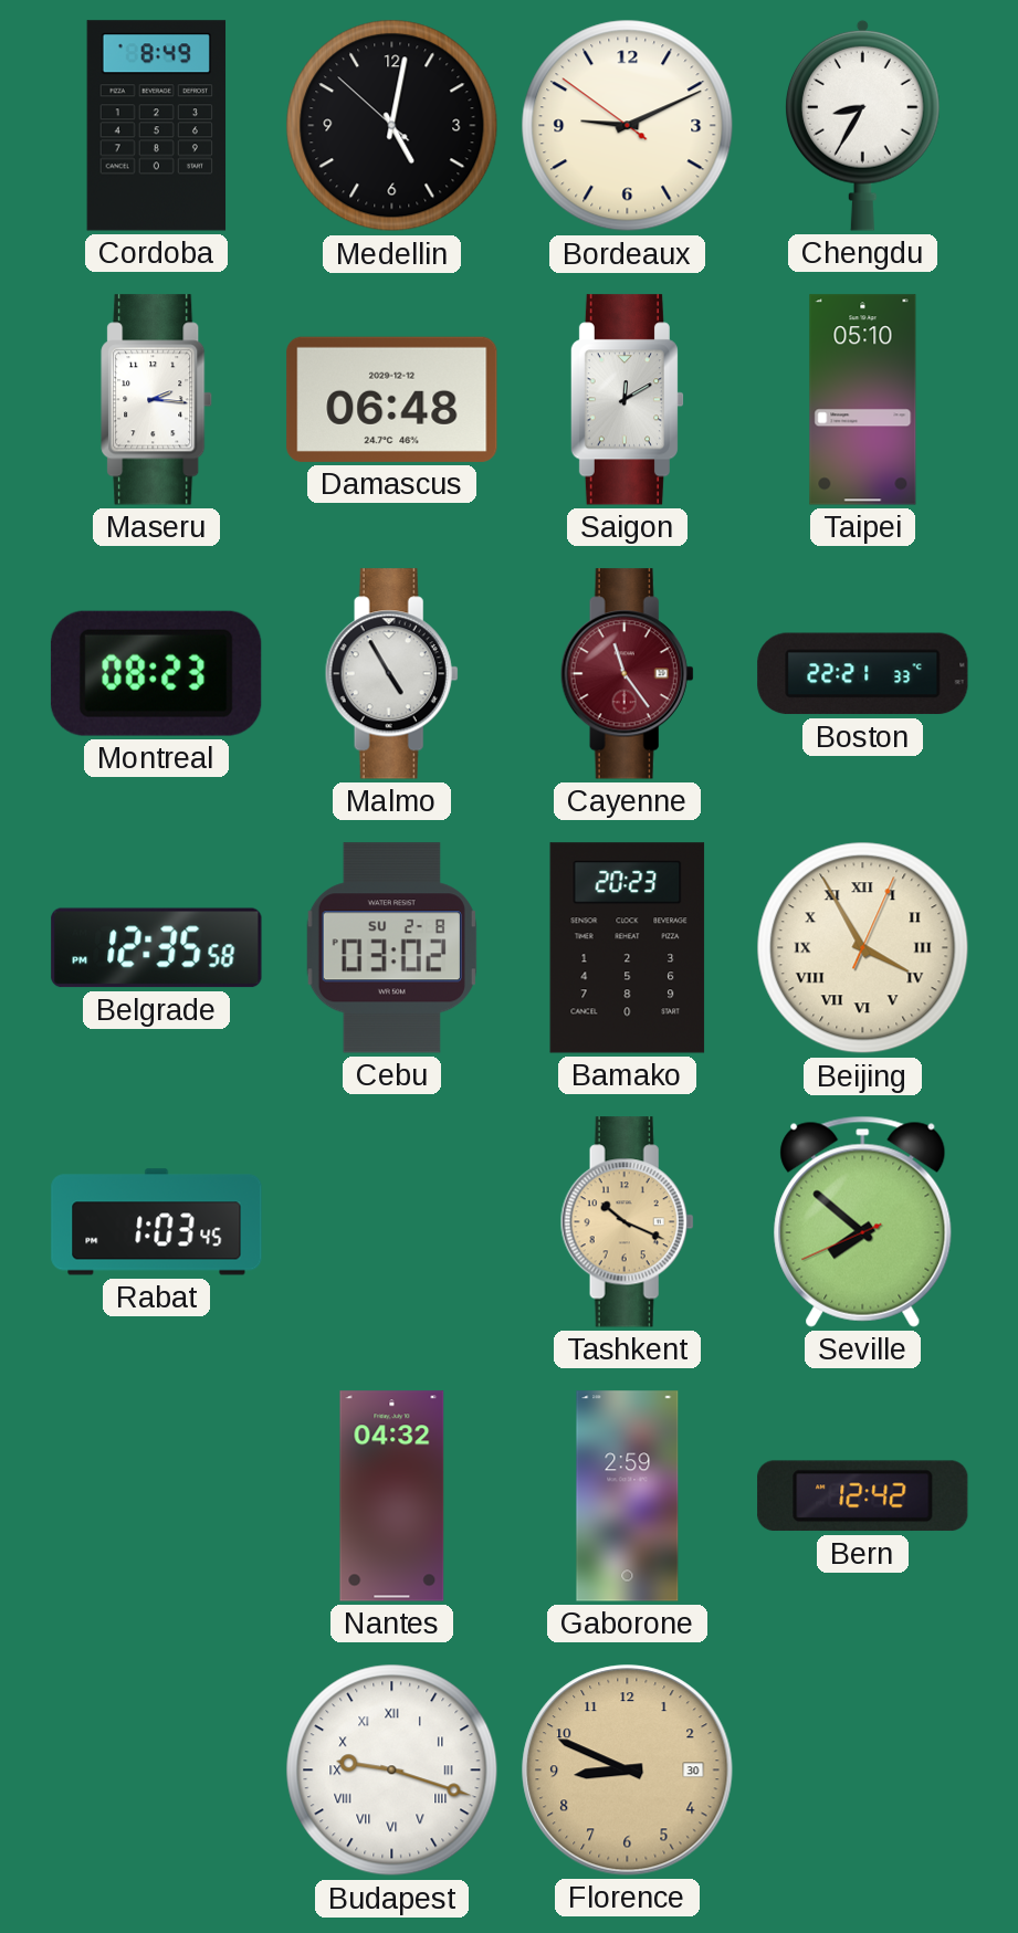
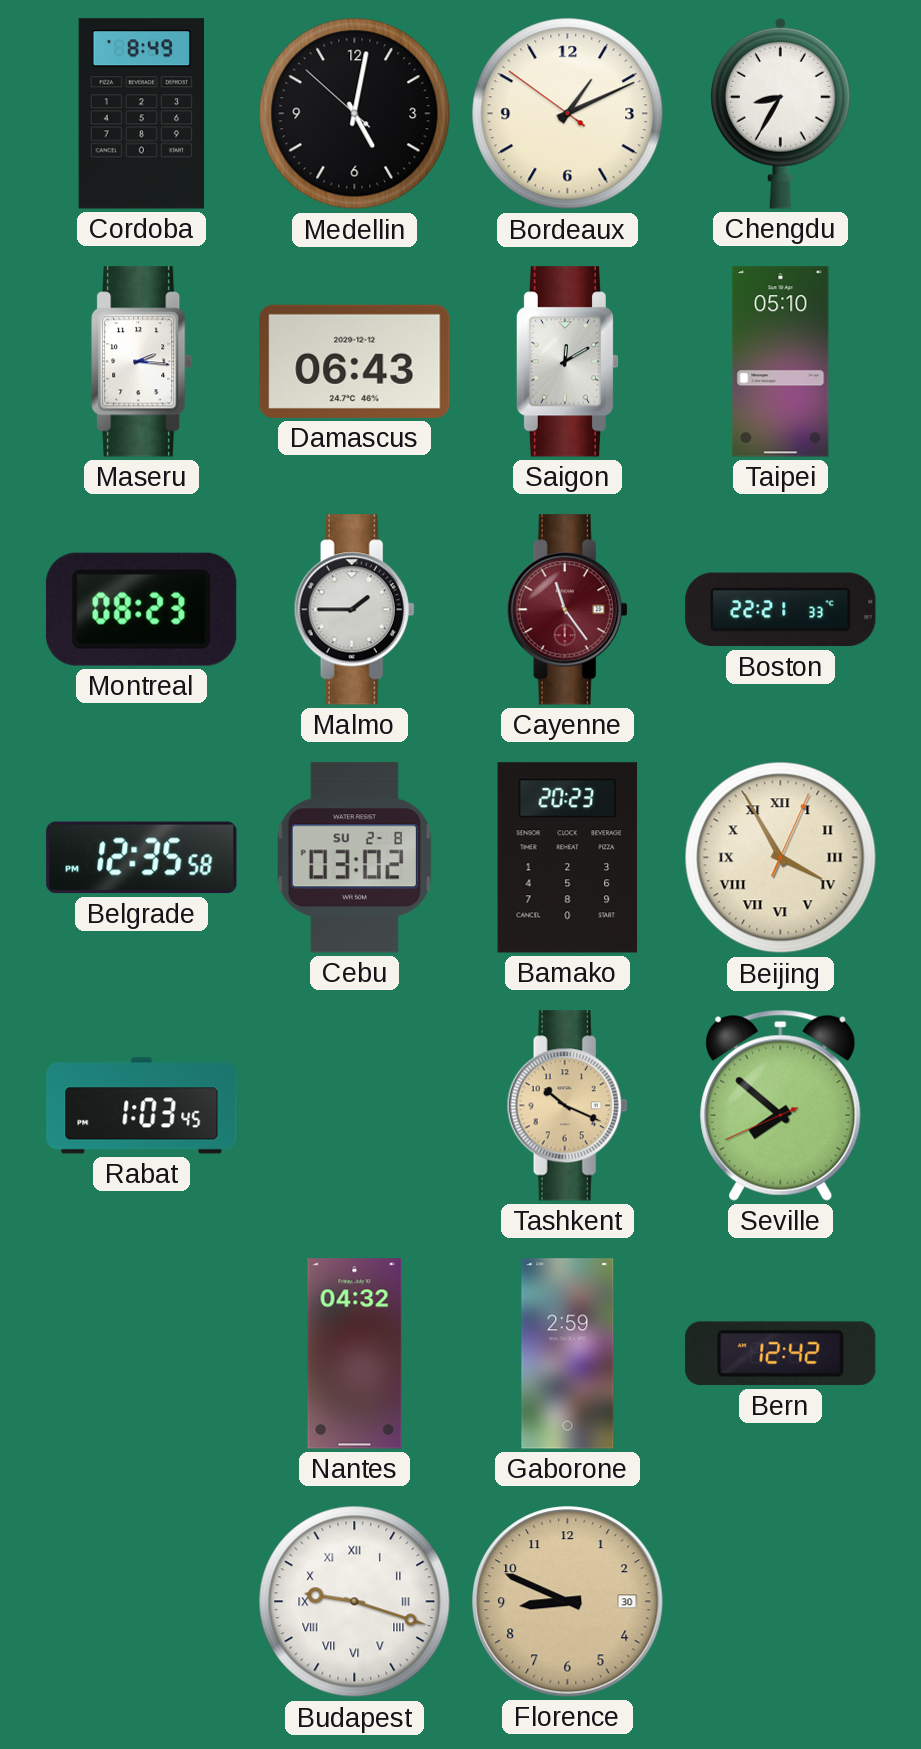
Bordeaux: 9:10 -> 1:10
Damascus: 06:48 -> 06:43
Malmo: 4:55 -> 1:45
